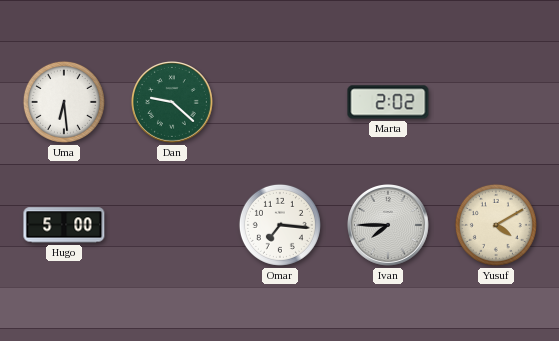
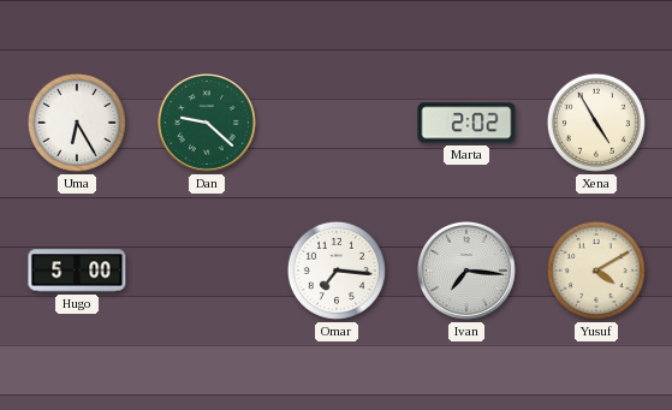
Uma: 6:29 -> 6:25
Xena: none -> 4:55
Ivan: 7:45 -> 7:16
